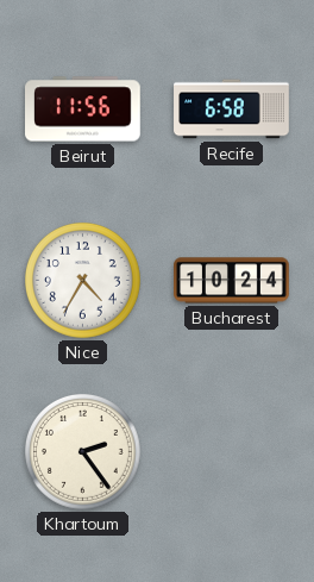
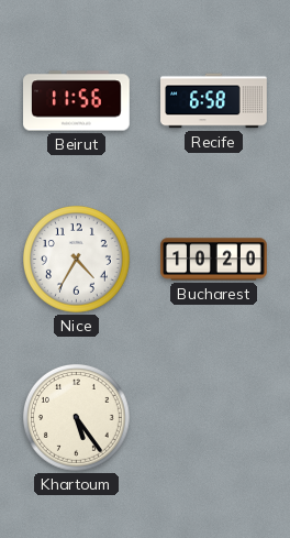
Bucharest: 10:24 -> 10:20
Khartoum: 2:24 -> 5:24
